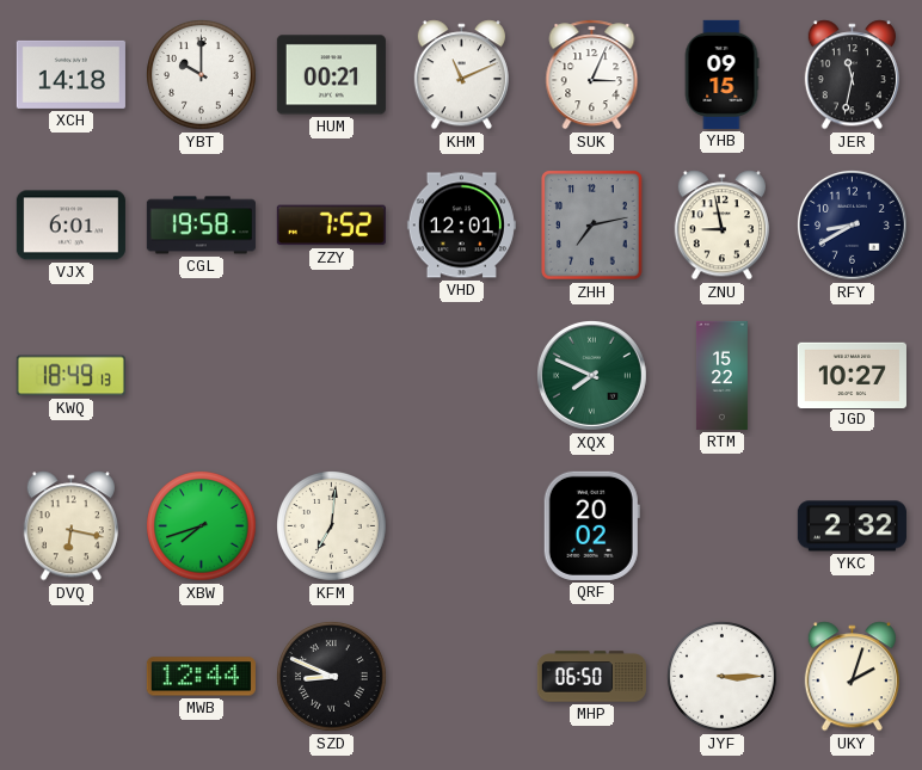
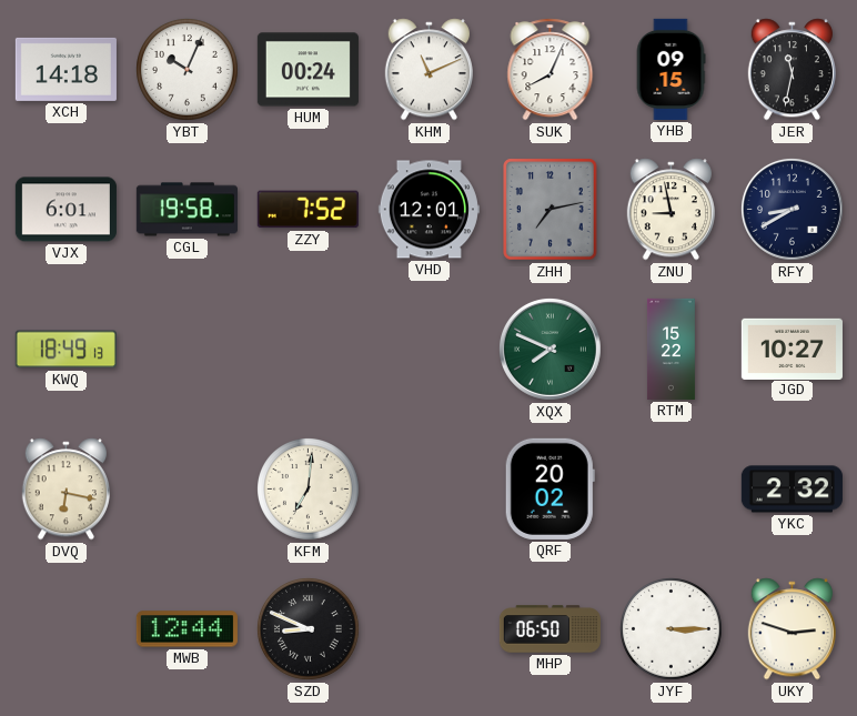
YBT: 10:00 -> 10:04
HUM: 00:21 -> 00:24
SUK: 3:04 -> 8:04
XBW: 7:42 -> none
UKY: 2:03 -> 2:48
